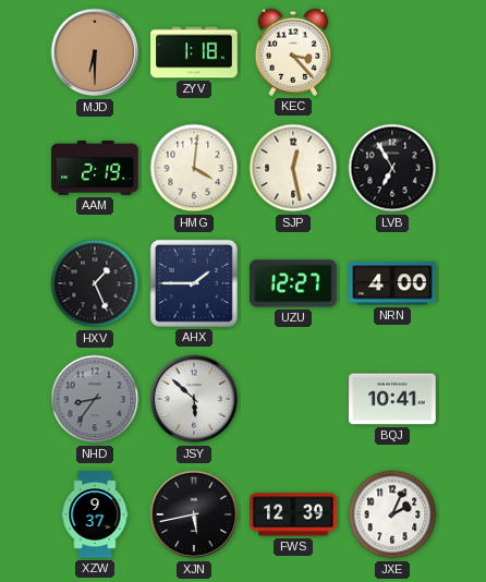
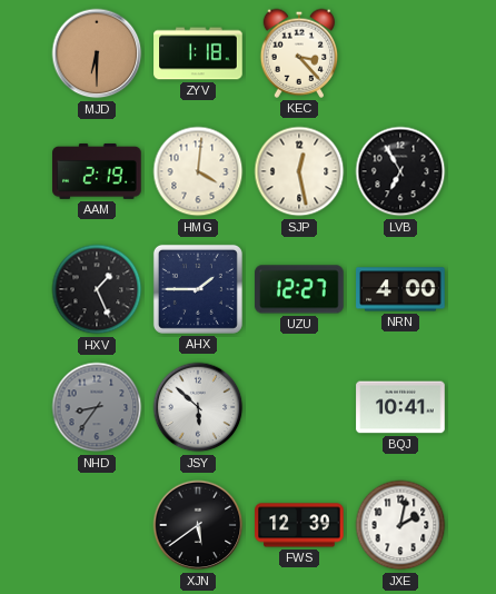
XZW: 9:37 -> none
XJN: 5:43 -> 5:39
JXE: 2:04 -> 2:02
